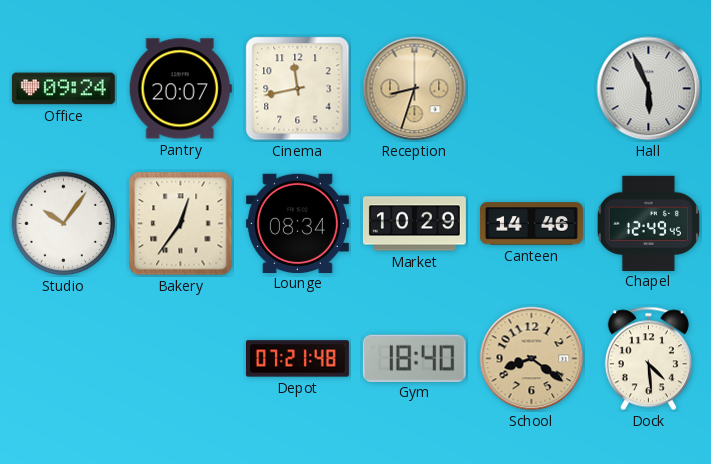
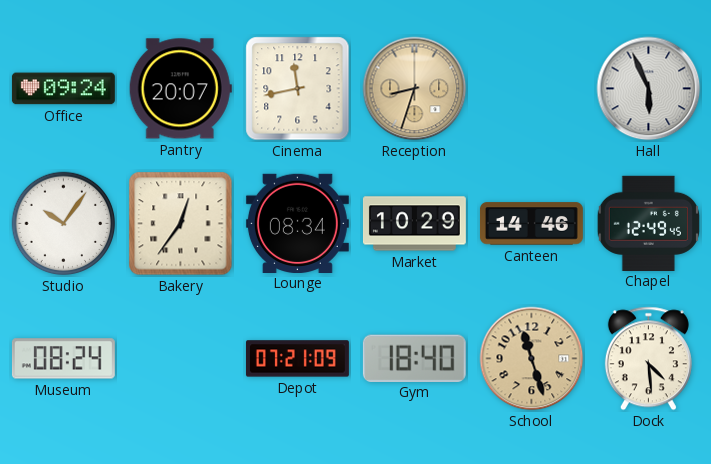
Museum: none -> 08:24
Depot: 07:21:48 -> 07:21:09
School: 8:21 -> 11:27
